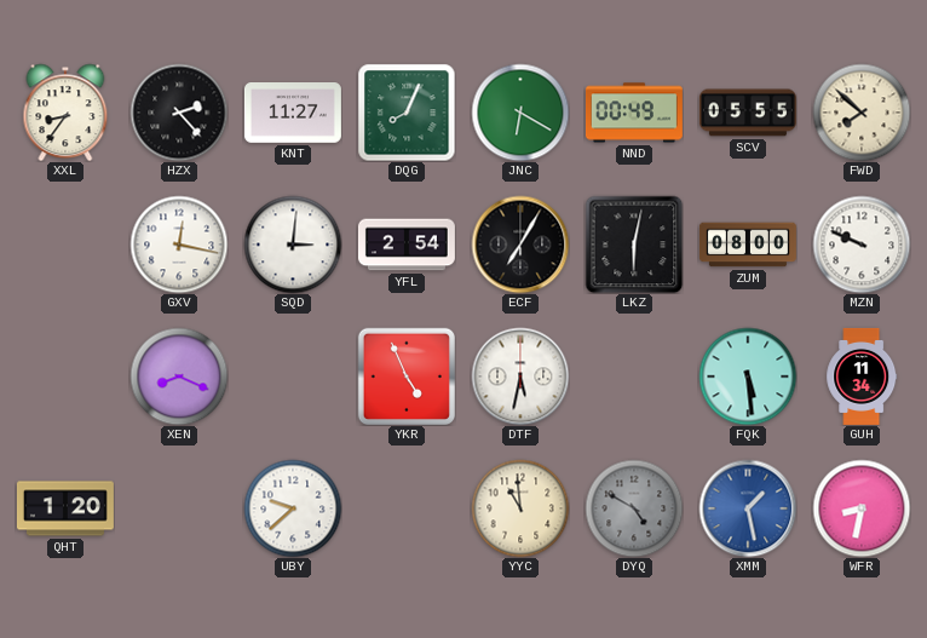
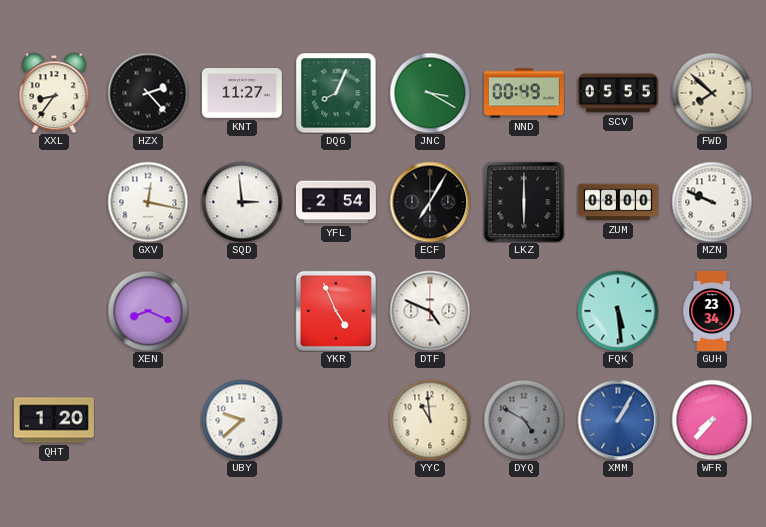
JNC: 6:20 -> 3:20
SQD: 3:01 -> 2:59
LKZ: 6:02 -> 6:00
DTF: 5:32 -> 4:49
GUH: 11:34 -> 23:34
XMM: 1:28 -> 1:05
WFR: 8:32 -> 7:37
